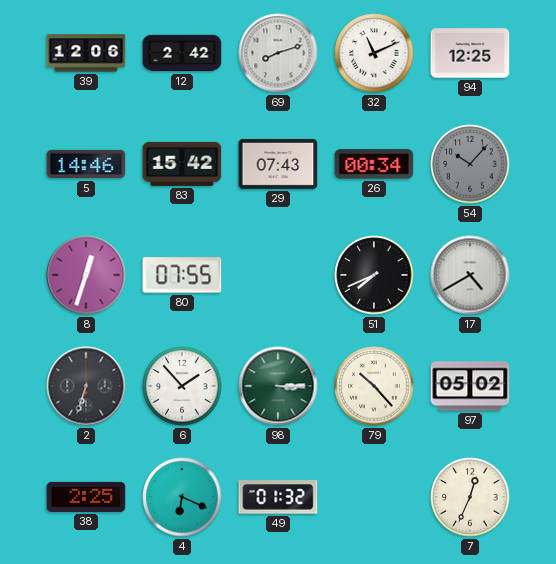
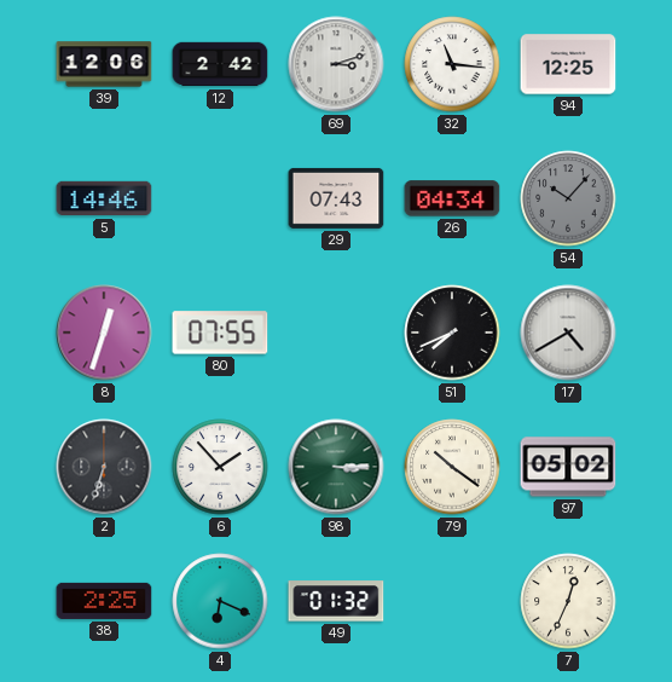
69: 8:12 -> 3:12
32: 11:11 -> 11:16
83: 15:42 -> none
26: 00:34 -> 04:34
79: 10:23 -> 10:21
